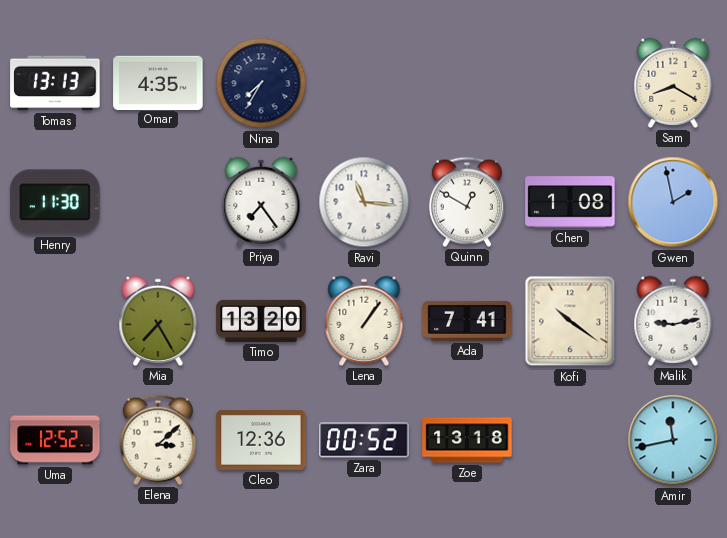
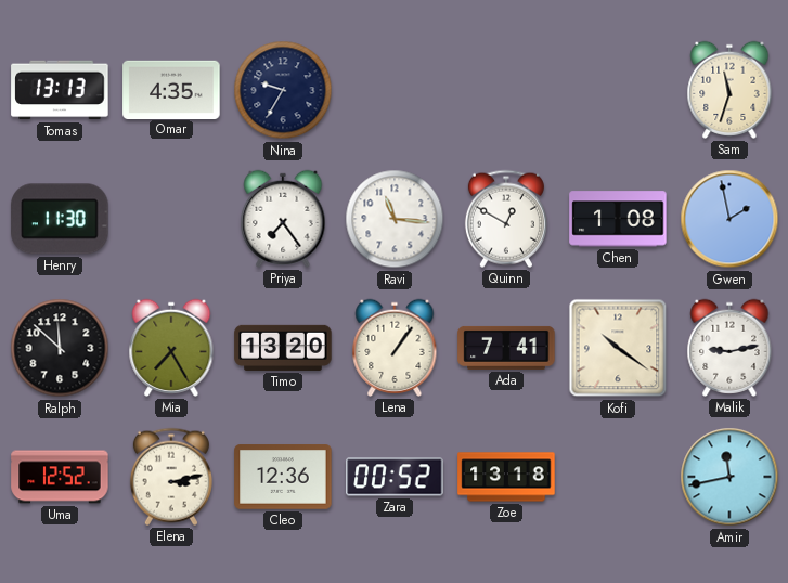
Nina: 7:35 -> 9:35
Sam: 8:20 -> 11:33
Ralph: none -> 11:52
Elena: 3:08 -> 3:13
